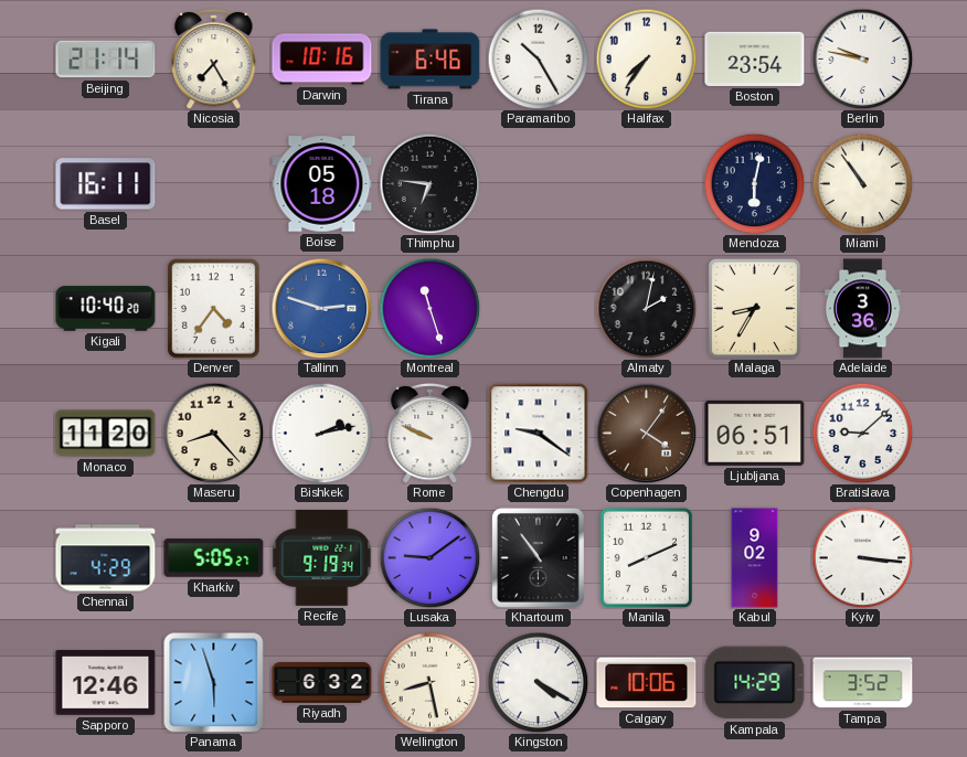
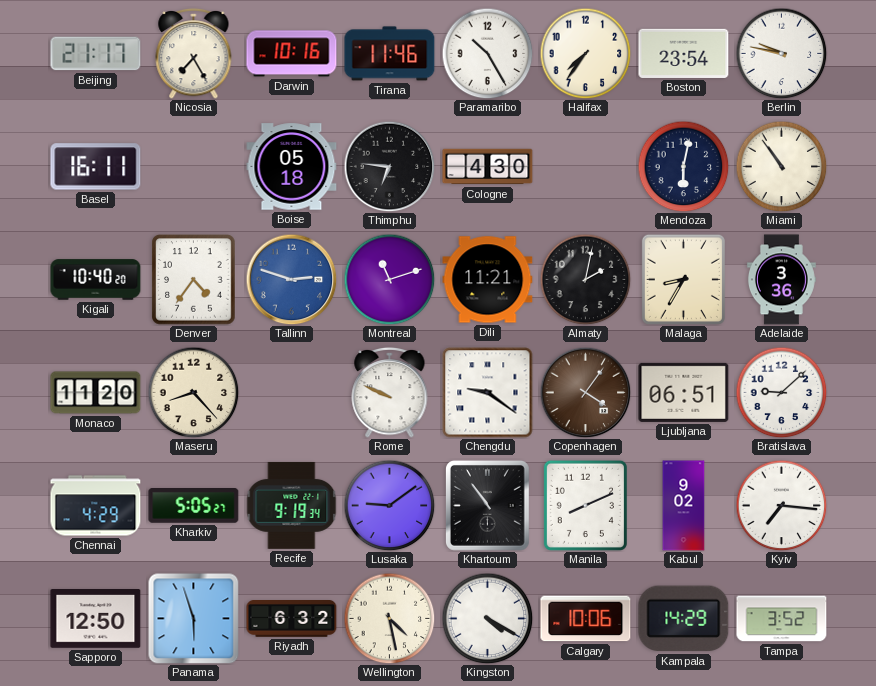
Beijing: 21:14 -> 21:17
Tirana: 6:46 -> 11:46
Cologne: none -> 4:30
Montreal: 11:27 -> 11:12
Dili: none -> 11:21
Bishkek: 2:13 -> none
Kyiv: 3:16 -> 7:16
Sapporo: 12:46 -> 12:50
Wellington: 8:28 -> 4:28
